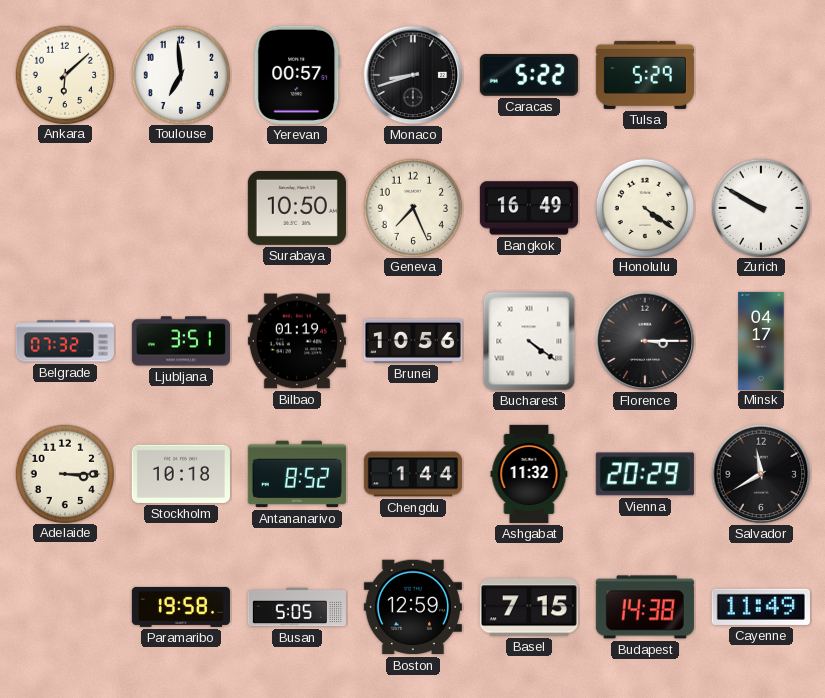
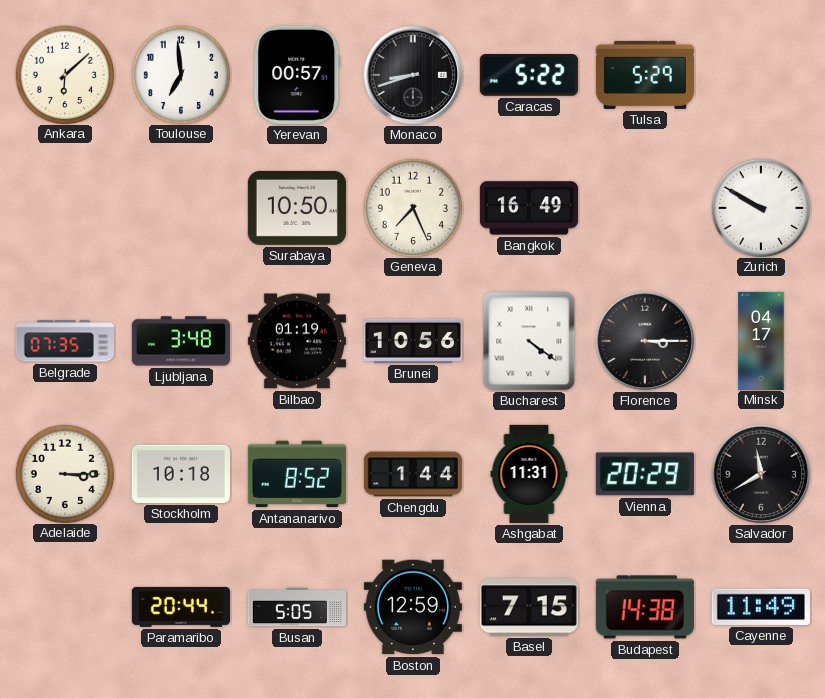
Honolulu: 4:21 -> none
Belgrade: 07:32 -> 07:35
Ljubljana: 3:51 -> 3:48
Ashgabat: 11:32 -> 11:31
Paramaribo: 19:58 -> 20:44
